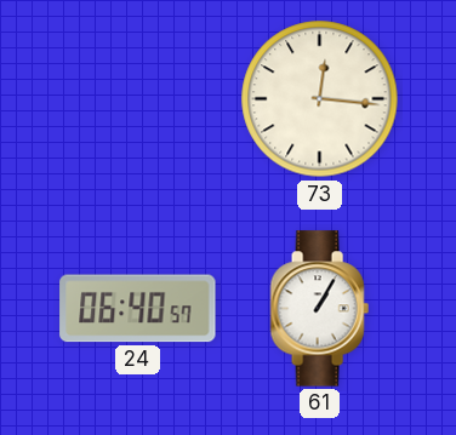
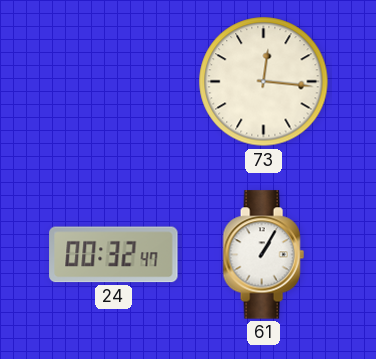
24: 06:40 -> 00:32
